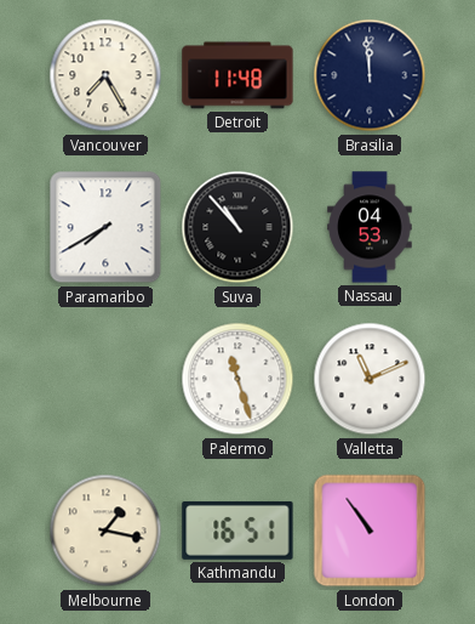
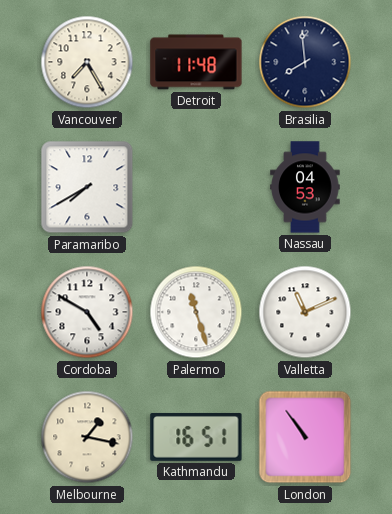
Brasilia: 11:59 -> 7:59
Suva: 10:53 -> none
Cordoba: none -> 4:50
